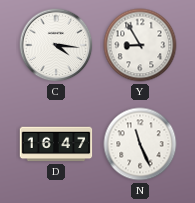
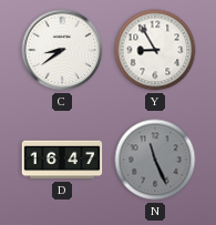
C: 4:16 -> 8:39
N dial: white -> grey
